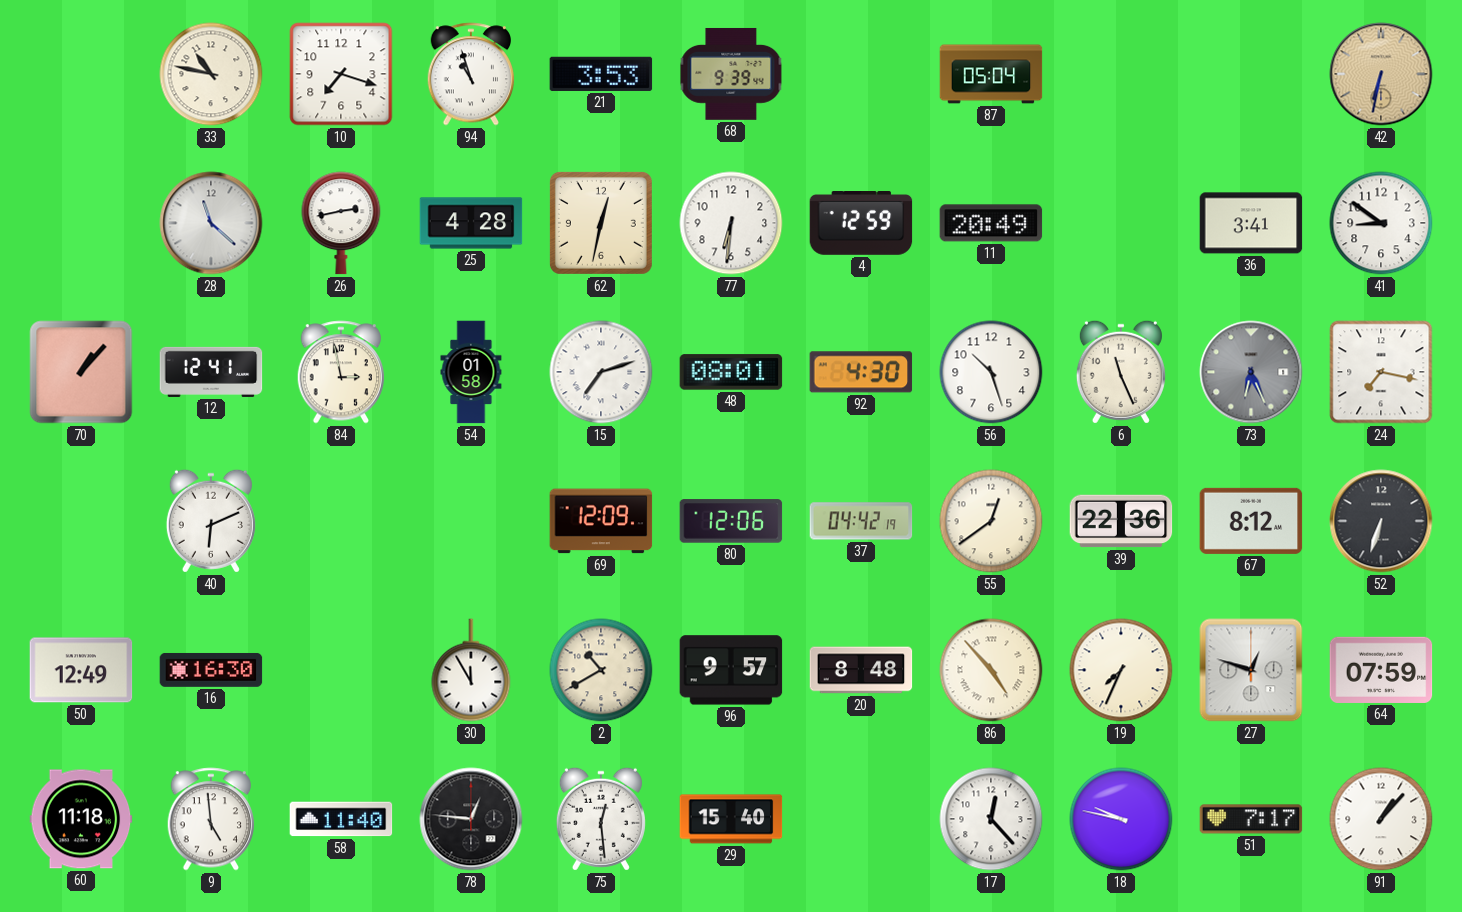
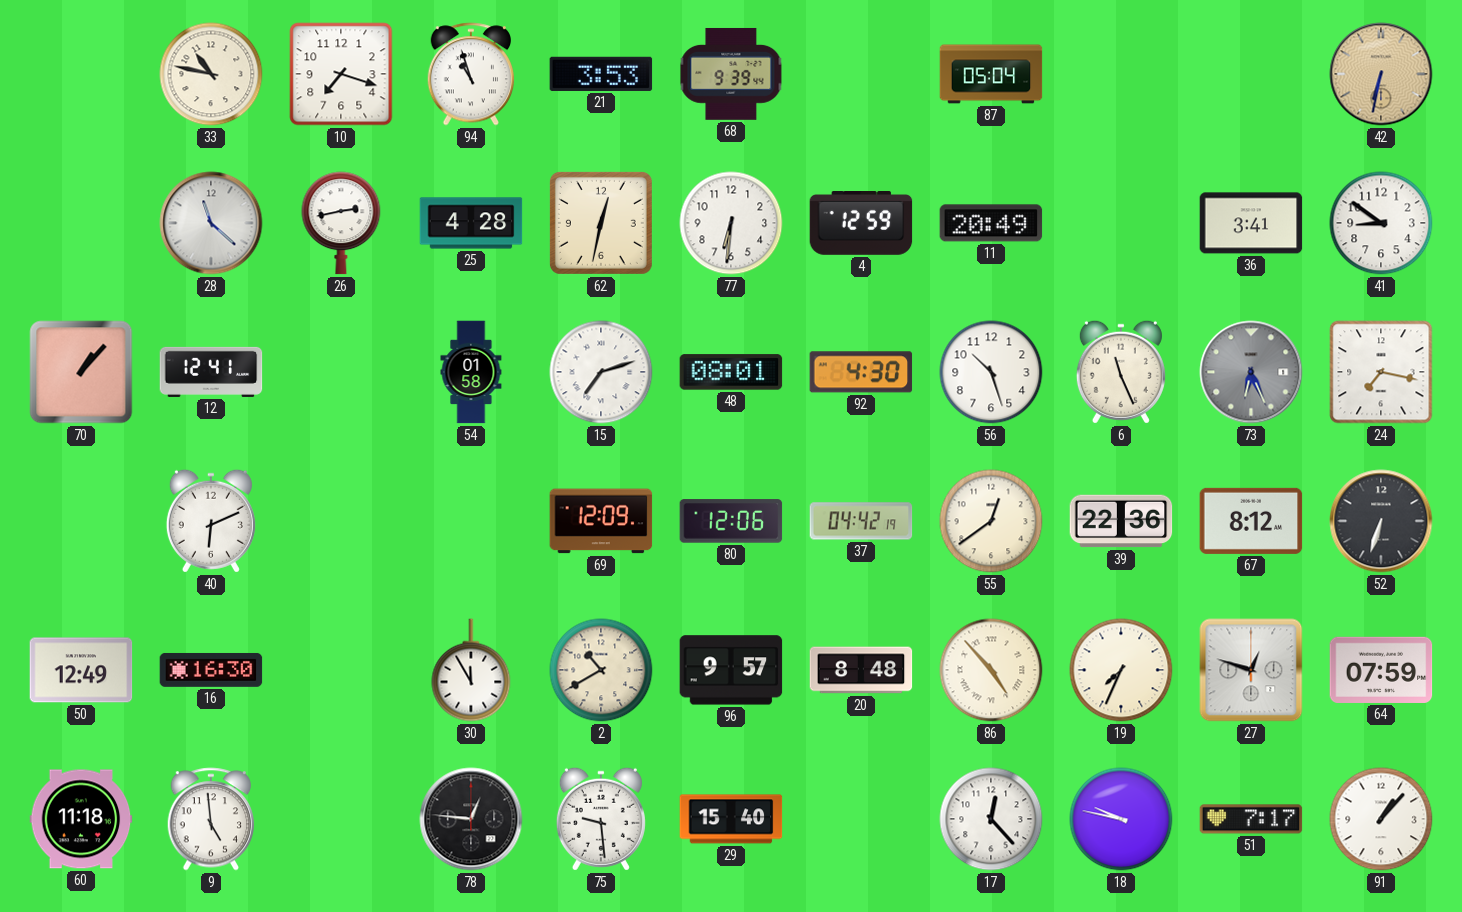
84: 2:58 -> none
58: 11:40 -> none
75: 12:29 -> 9:29
